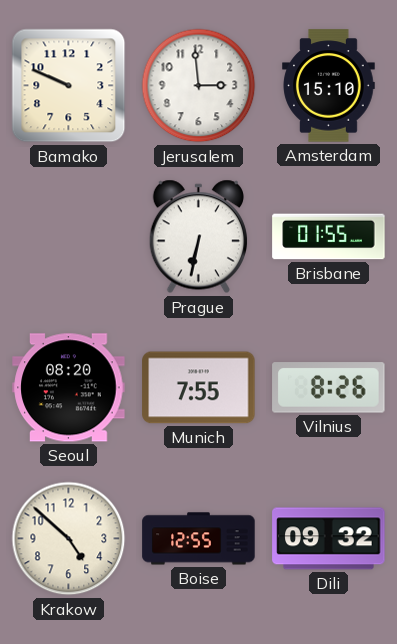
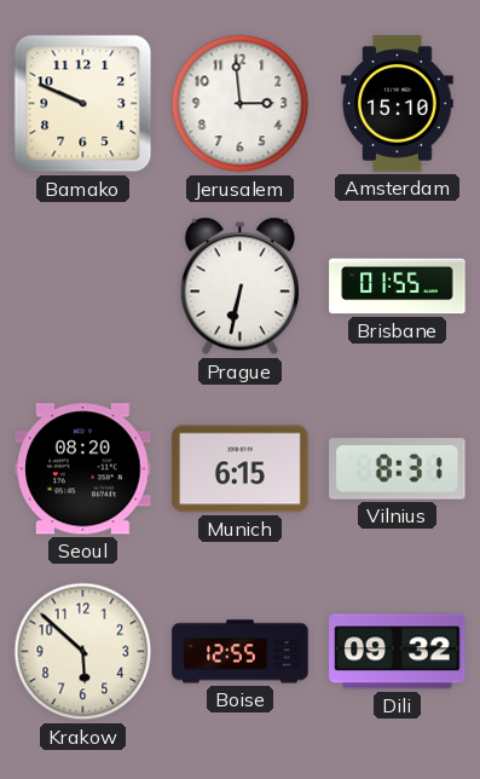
Munich: 7:55 -> 6:15
Vilnius: 8:26 -> 8:31
Krakow: 4:52 -> 5:52
